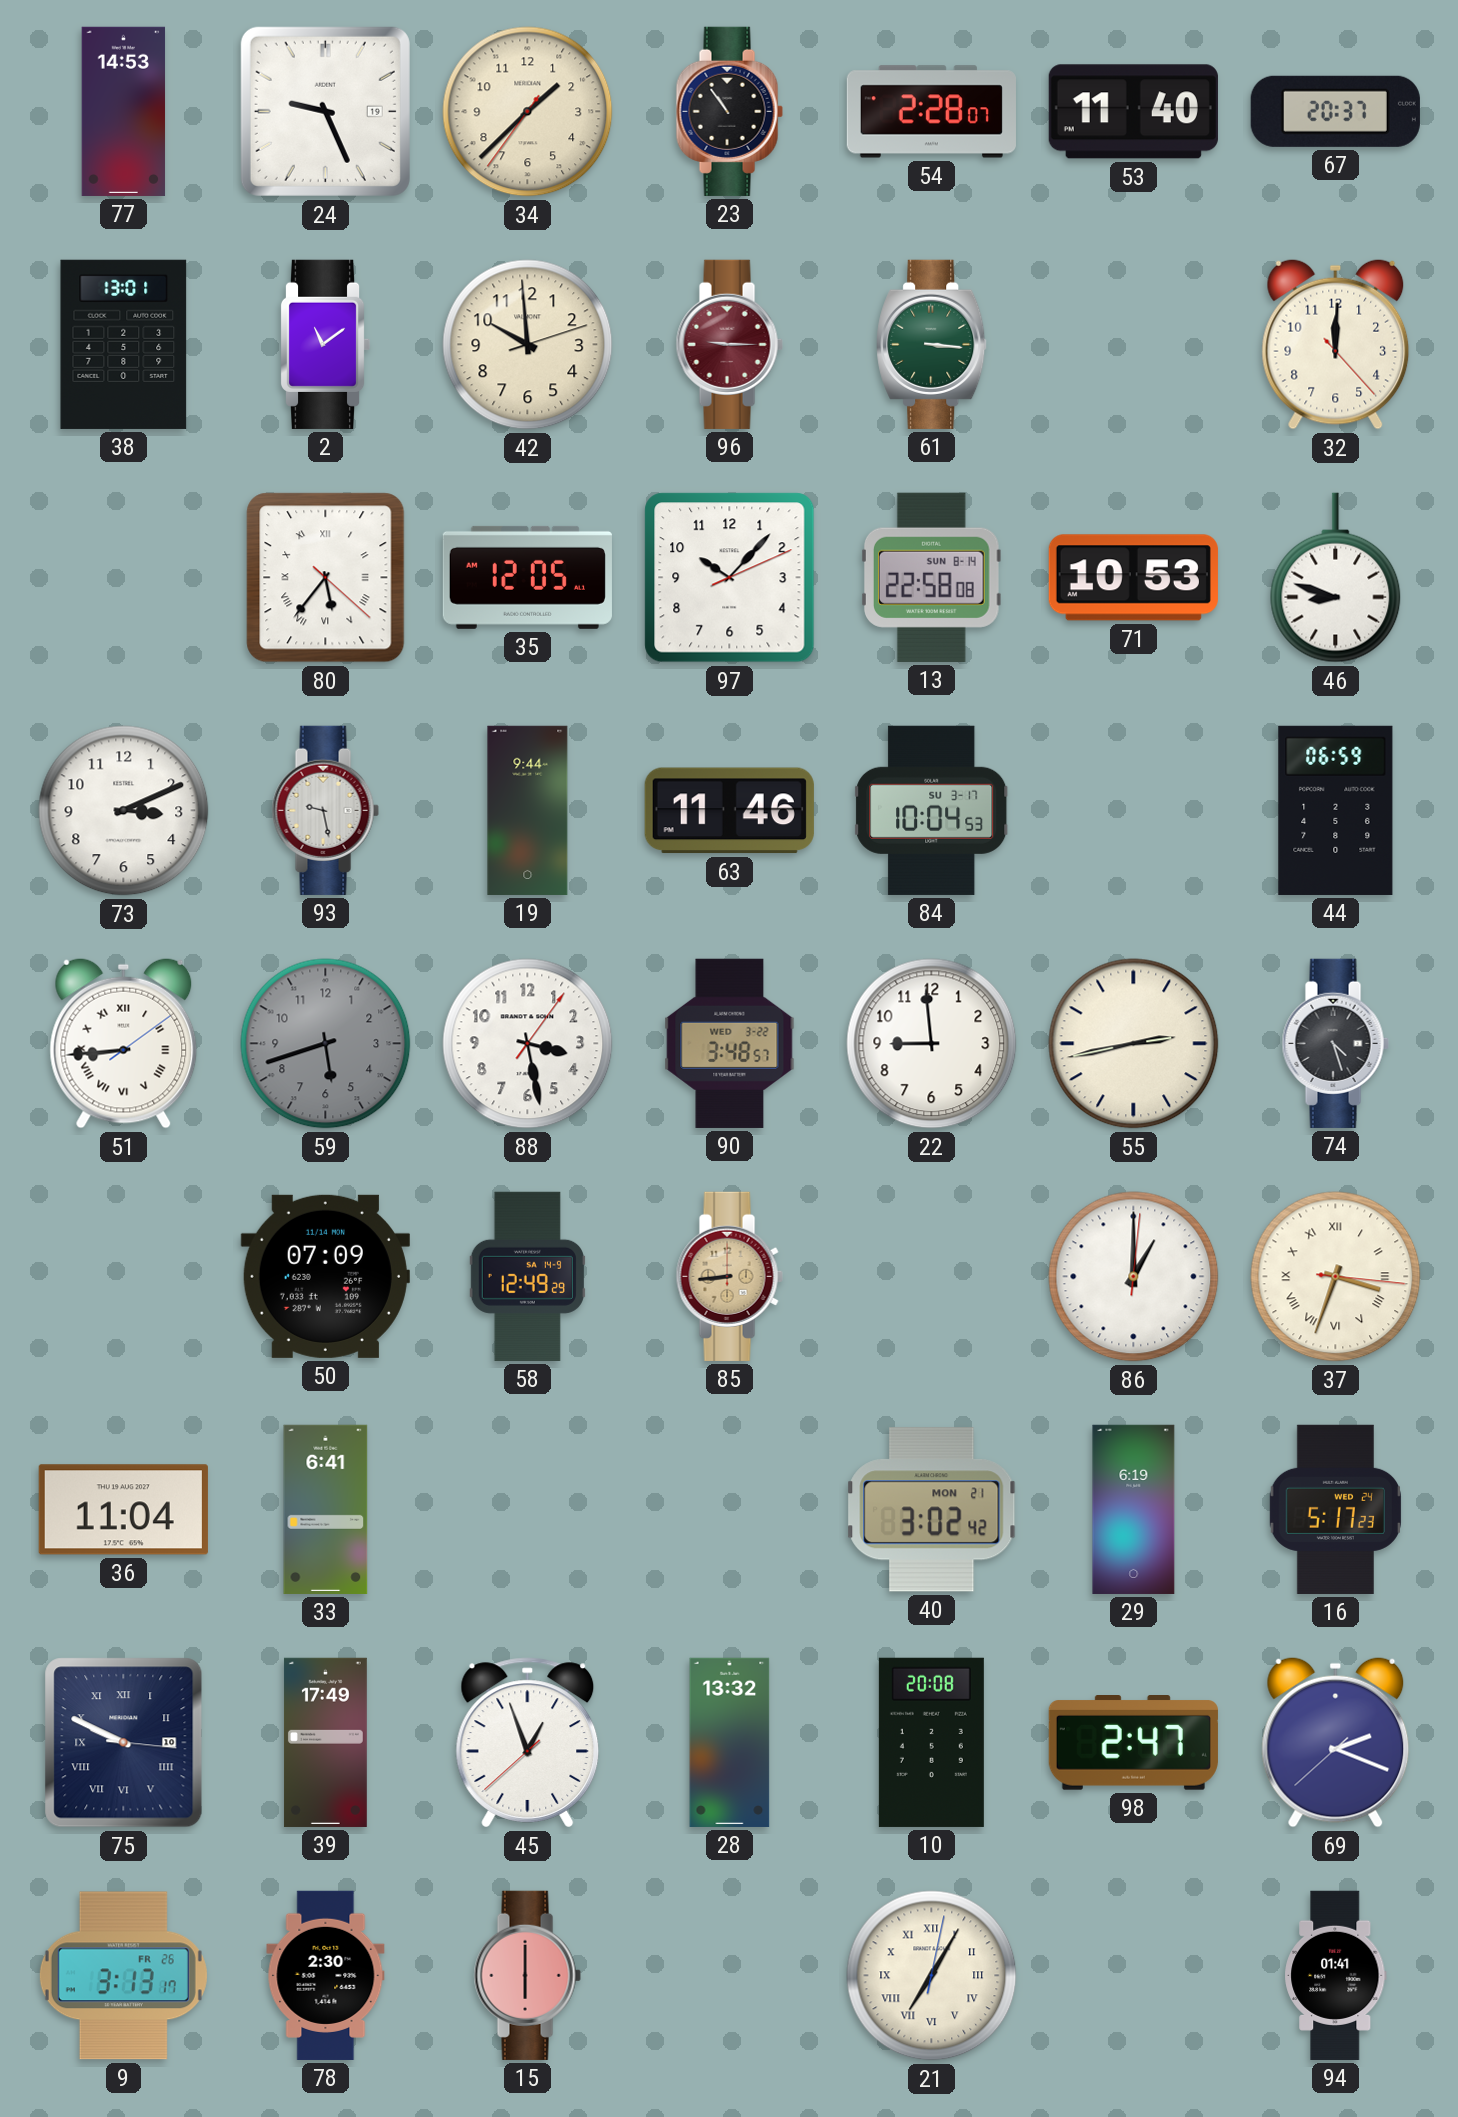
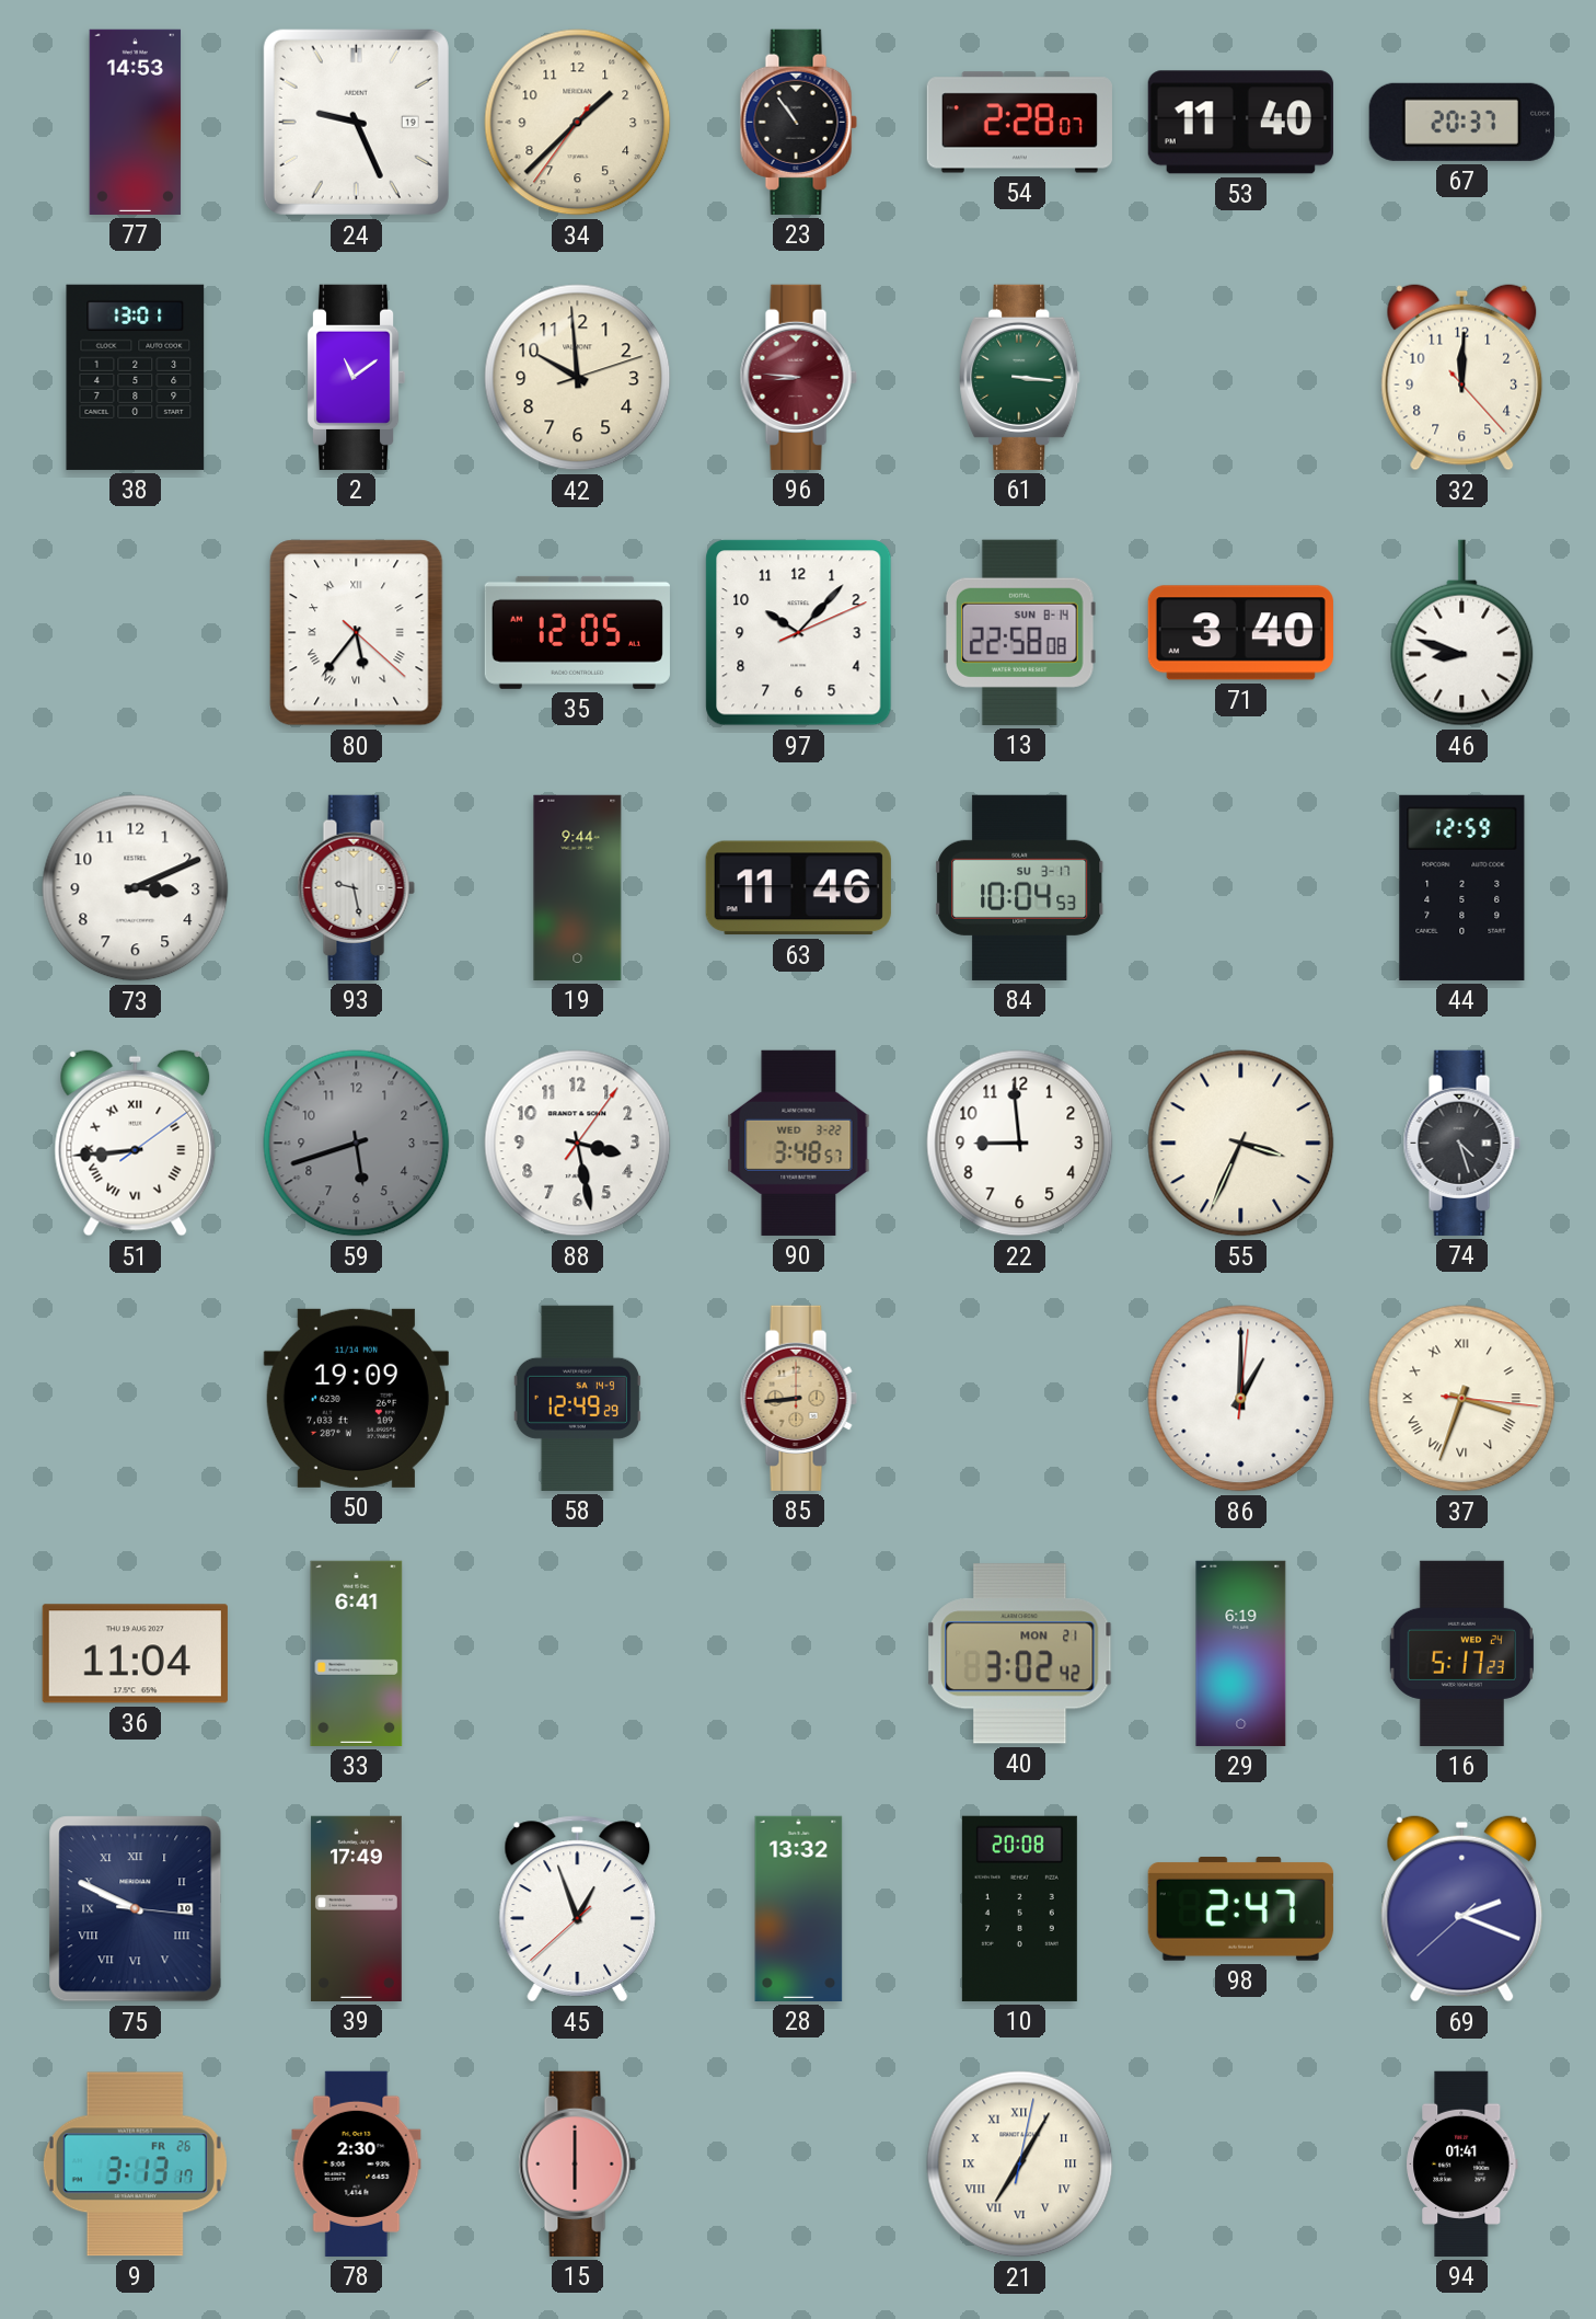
96: 9:15 -> 8:46
71: 10:53 -> 3:40
44: 06:59 -> 12:59
55: 2:43 -> 3:34
50: 07:09 -> 19:09
